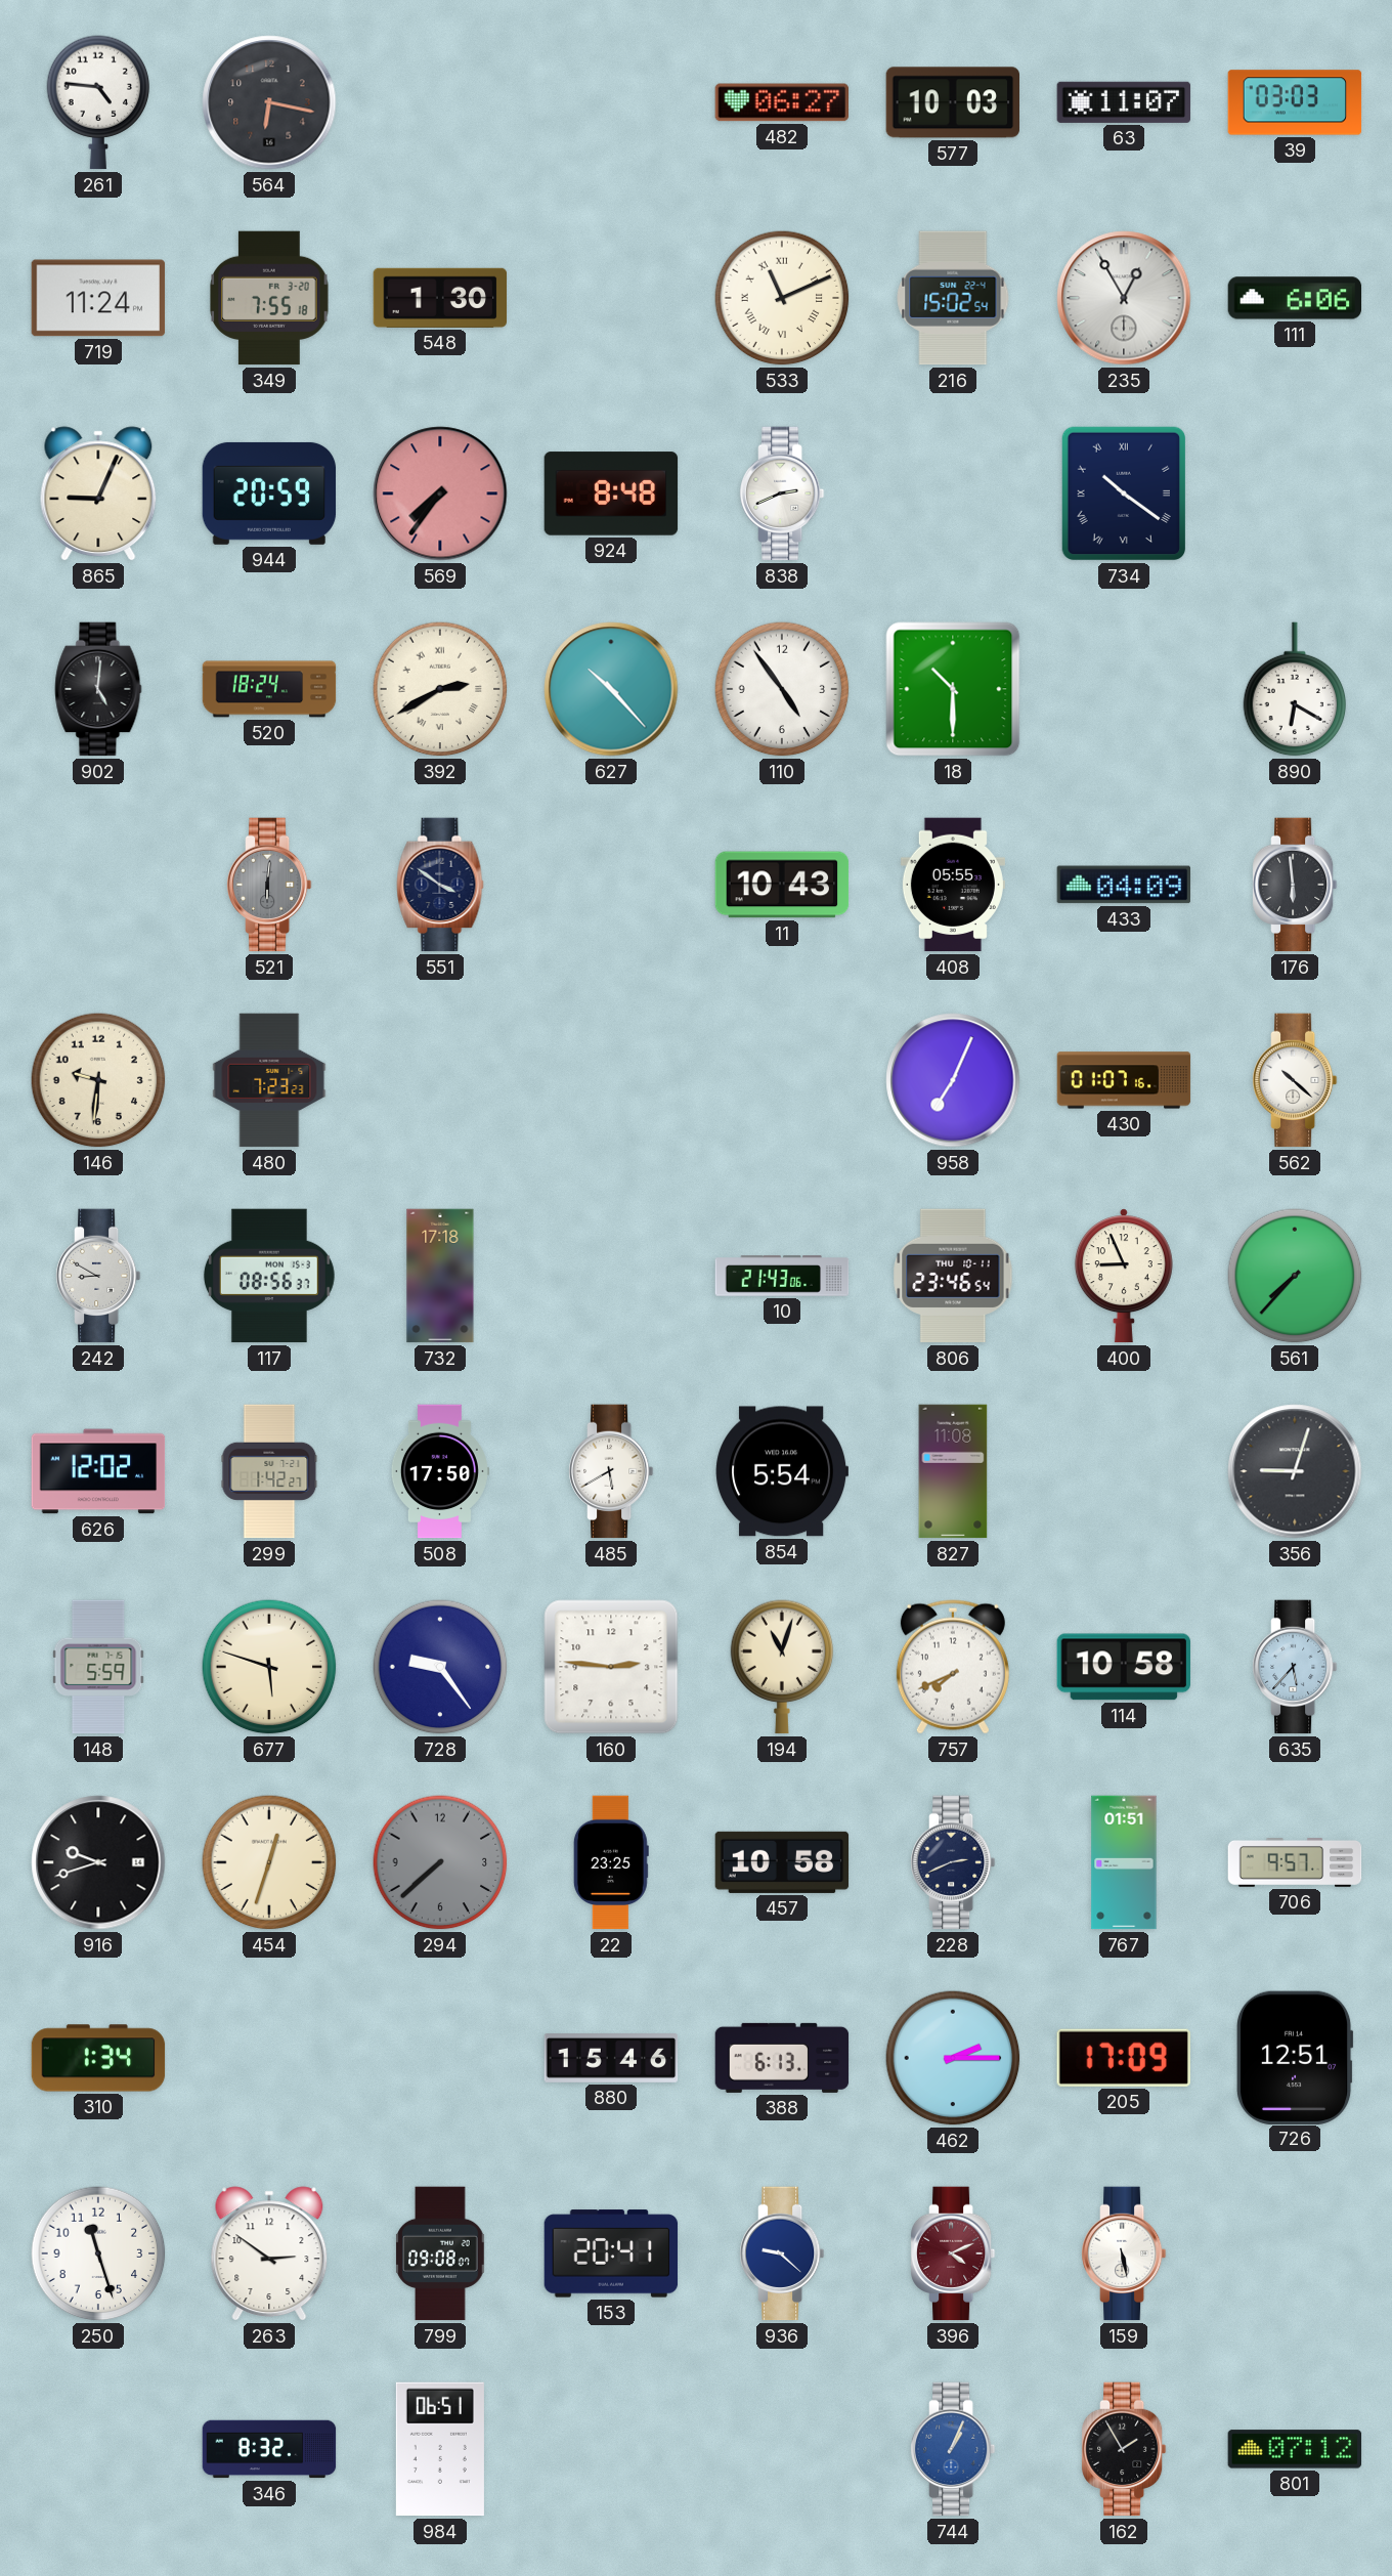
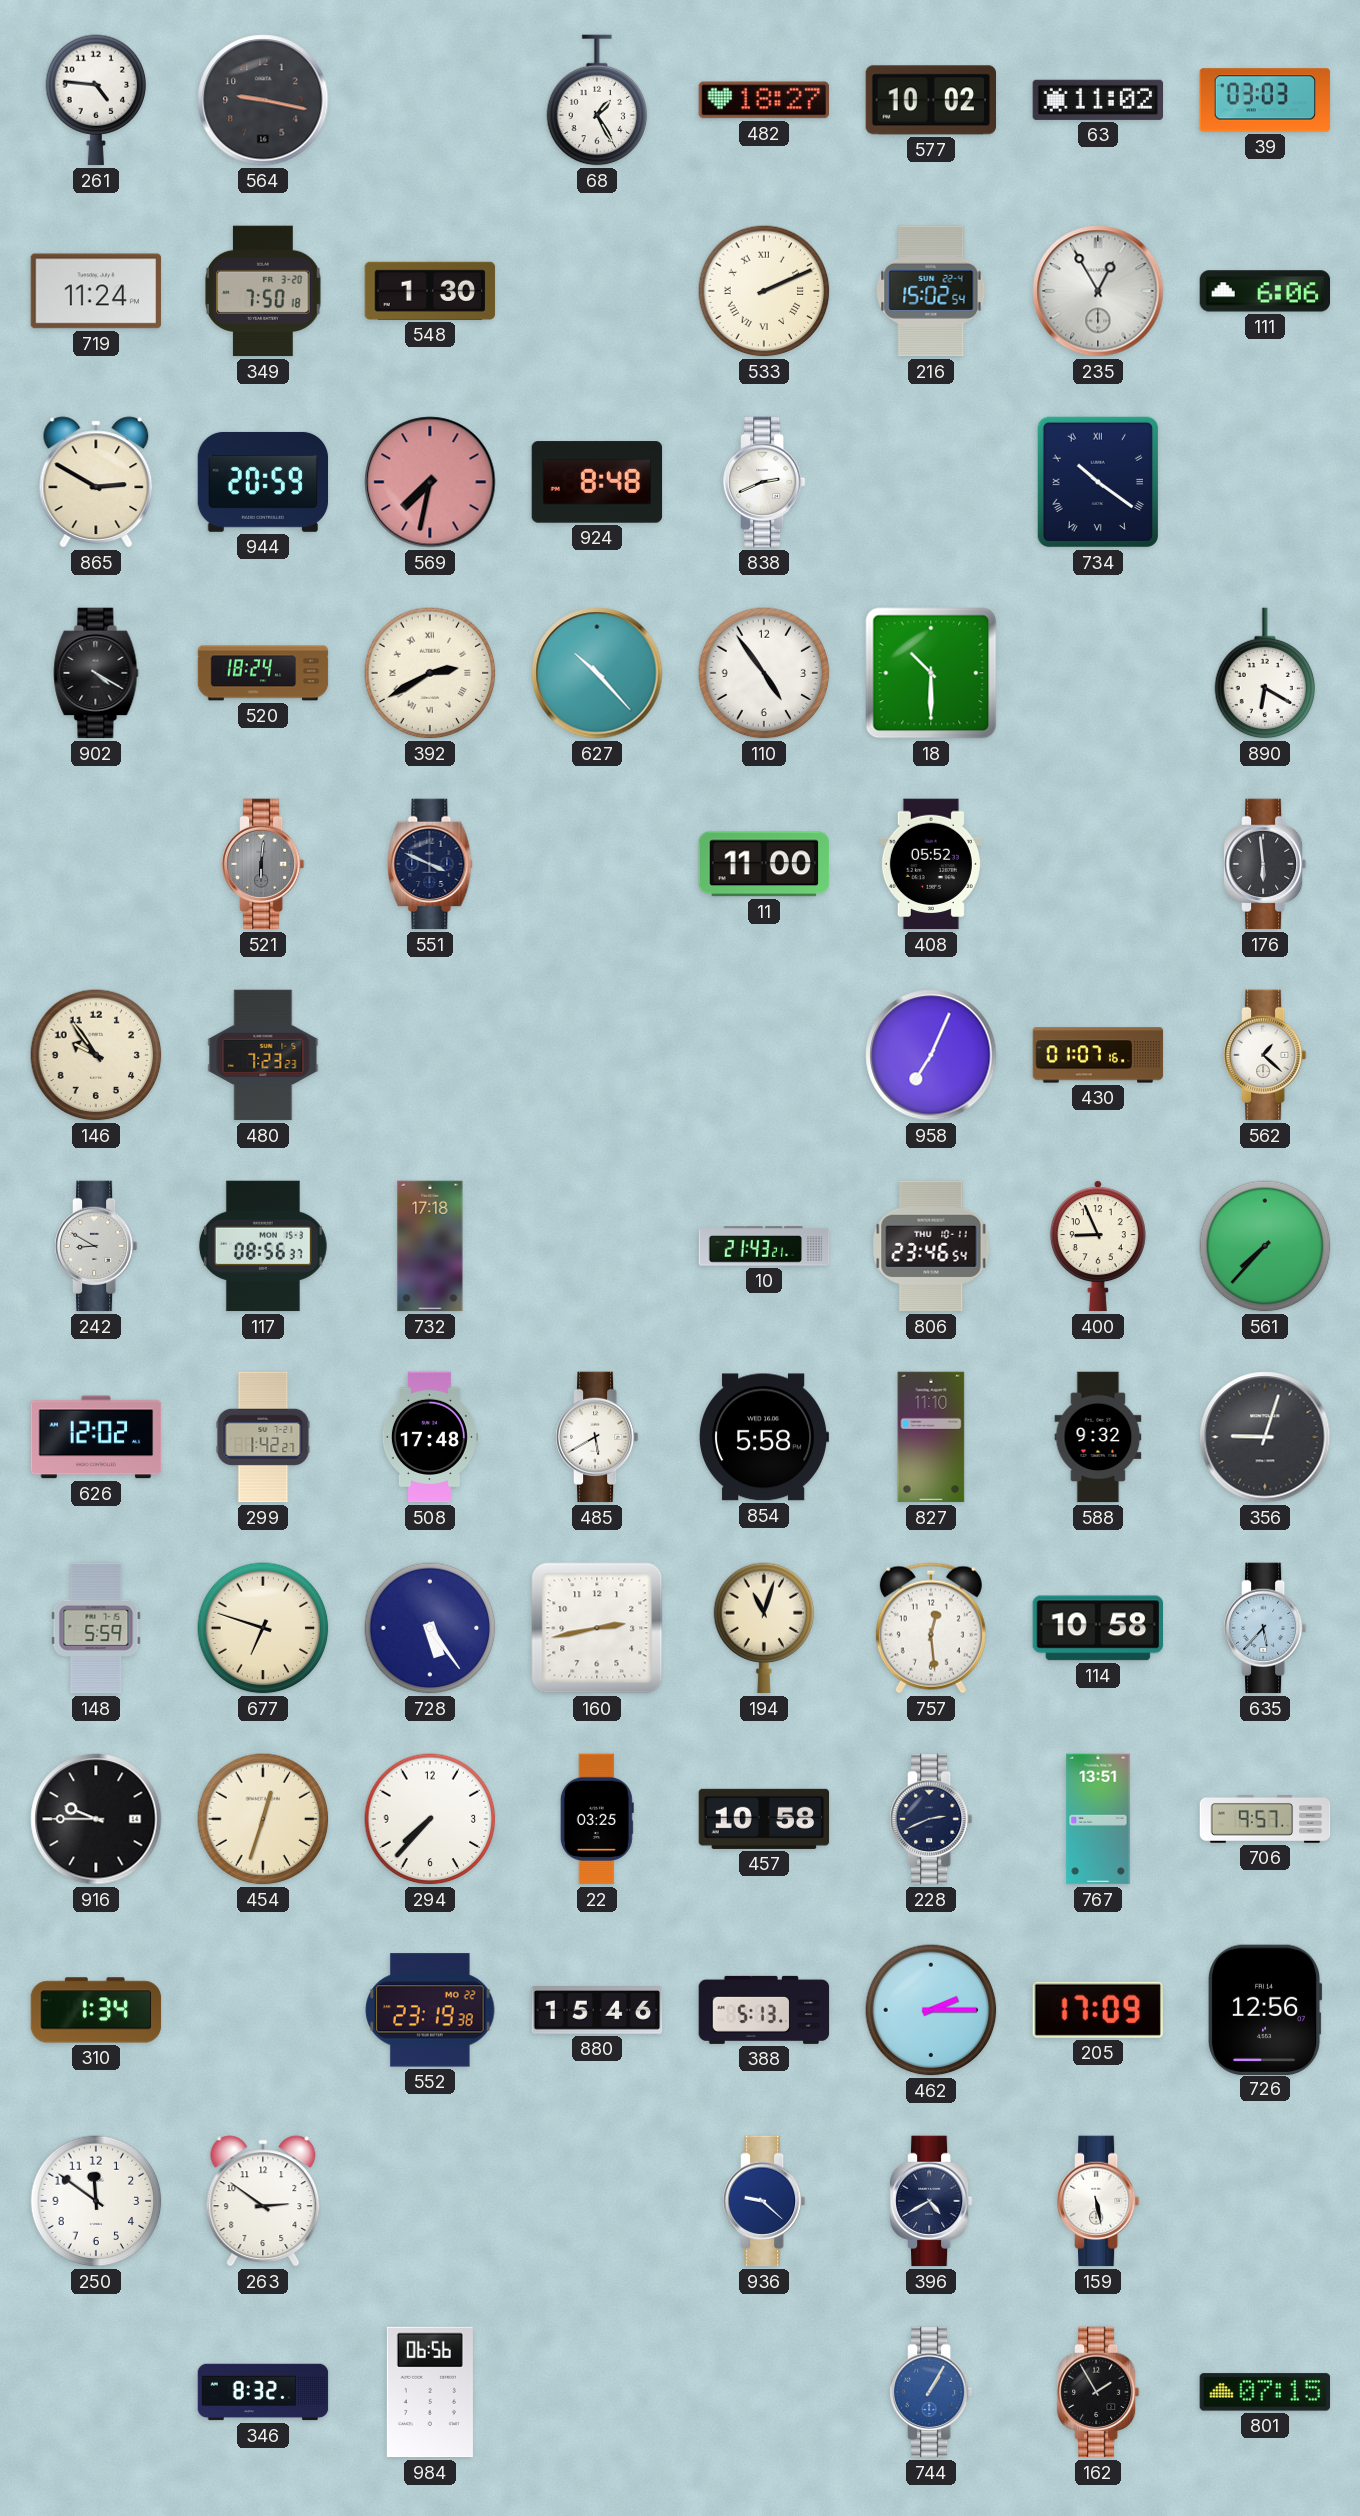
564: 6:17 -> 9:17
68: none -> 1:25
482: 06:27 -> 18:27
577: 10:03 -> 10:02
63: 11:07 -> 11:02
349: 7:55 -> 7:50
533: 11:11 -> 2:11
865: 9:04 -> 2:50
569: 7:36 -> 7:32
902: 5:01 -> 4:20
551: 3:51 -> 3:49
11: 10:43 -> 11:00
408: 05:55 -> 05:52
433: 04:09 -> none
146: 9:31 -> 9:54
562: 10:22 -> 1:22
10: 21:43:06 -> 21:43:21
508: 17:50 -> 17:48
854: 5:54 -> 5:58
827: 11:08 -> 11:10
588: none -> 9:32
677: 5:48 -> 6:48
728: 9:24 -> 5:24
160: 2:46 -> 2:43
757: 7:41 -> 12:29
916: 9:42 -> 9:45
294: 7:38 -> 7:37
294 dial: grey -> white
22: 23:25 -> 03:25
767: 01:51 -> 13:51
552: none -> 23:19
388: 6:13 -> 5:13
726: 12:51 -> 12:56
250: 11:27 -> 11:51
799: 09:08 -> none
153: 20:41 -> none
396: 4:11 -> 4:40
396 dial: burgundy -> navy
984: 06:51 -> 06:56
744: 1:04 -> 1:05
801: 07:12 -> 07:15
